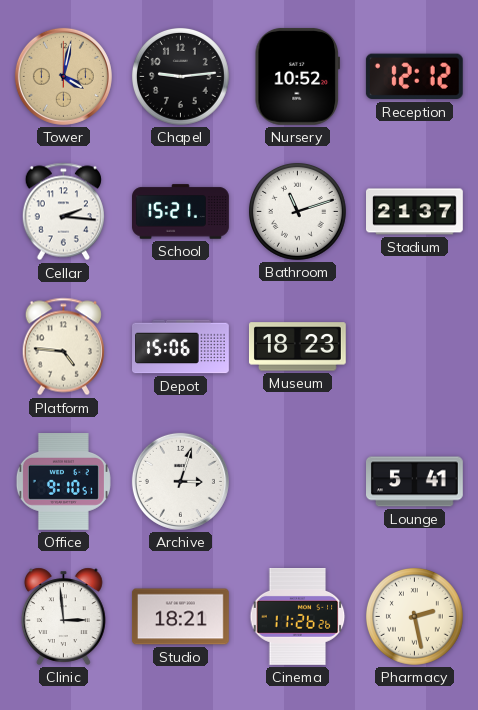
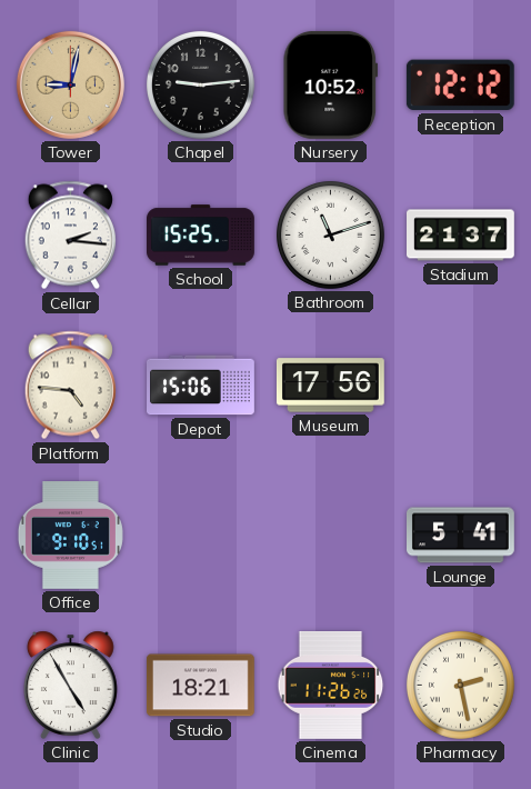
Tower: 4:02 -> 9:02
School: 15:21 -> 15:25
Museum: 18:23 -> 17:56
Archive: 3:03 -> none
Clinic: 2:59 -> 4:55
